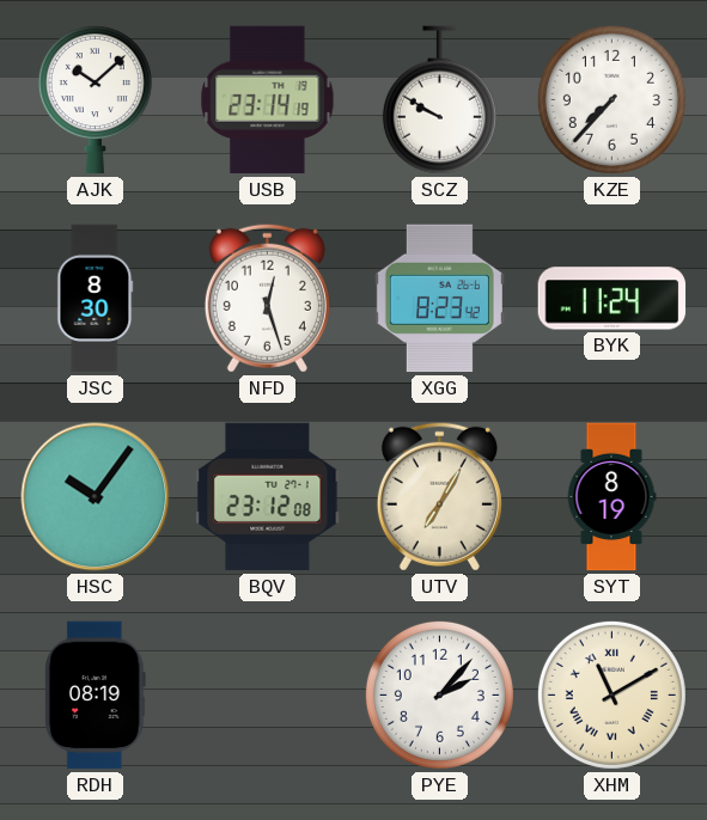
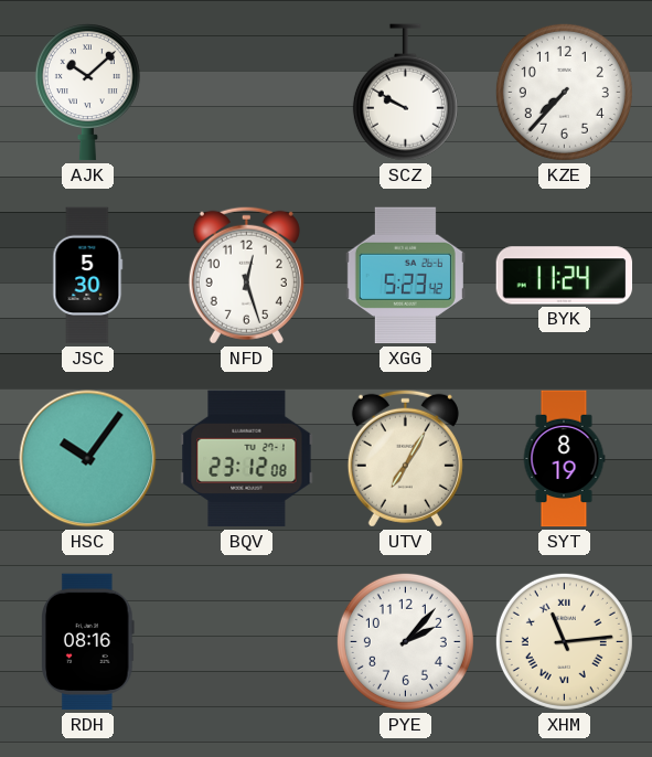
USB: 23:14 -> none
JSC: 8:30 -> 5:30
XGG: 8:23 -> 5:23
RDH: 08:19 -> 08:16
XHM: 11:10 -> 11:14
